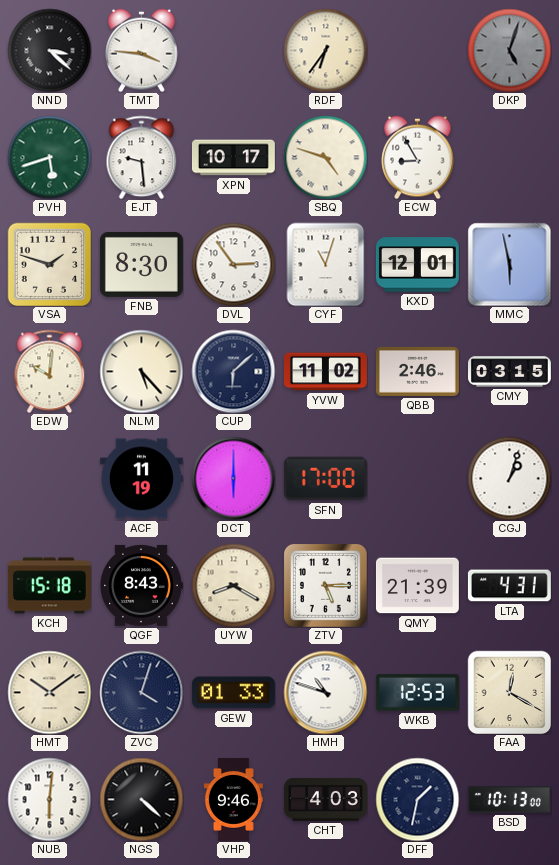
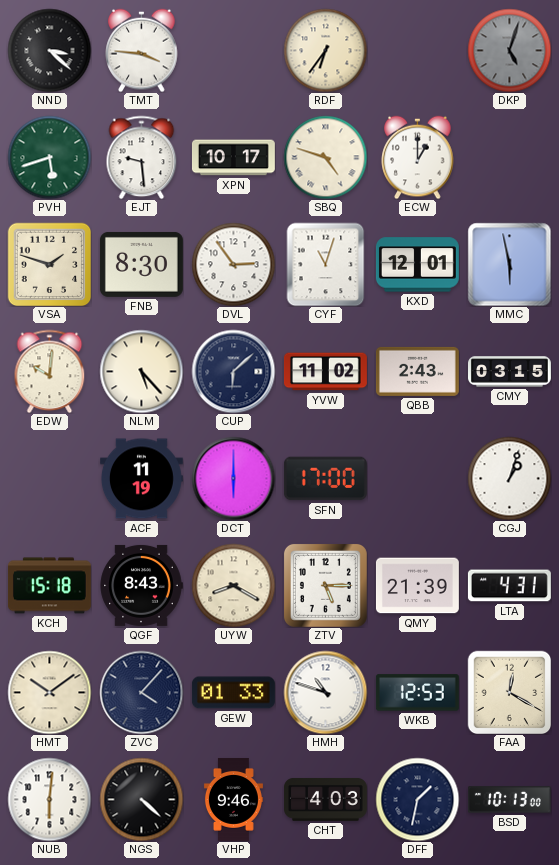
ECW: 8:55 -> 1:00
QBB: 2:46 -> 2:43
ZVC: 4:03 -> 4:07
